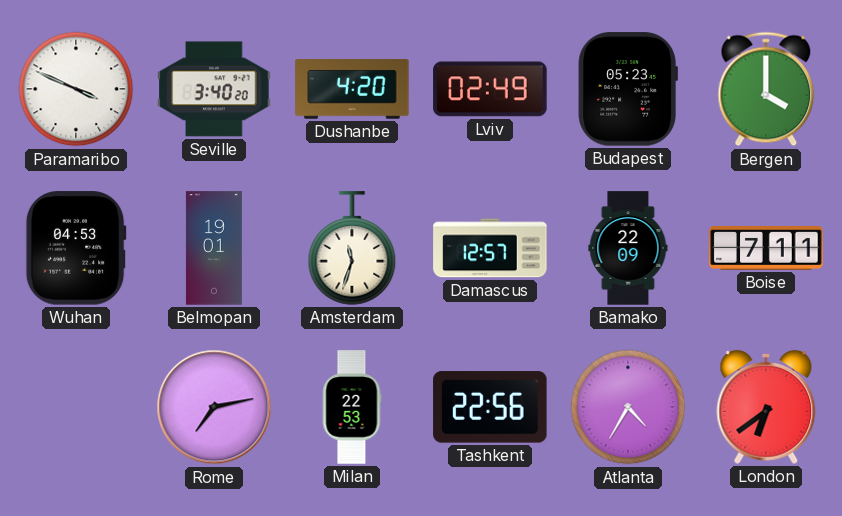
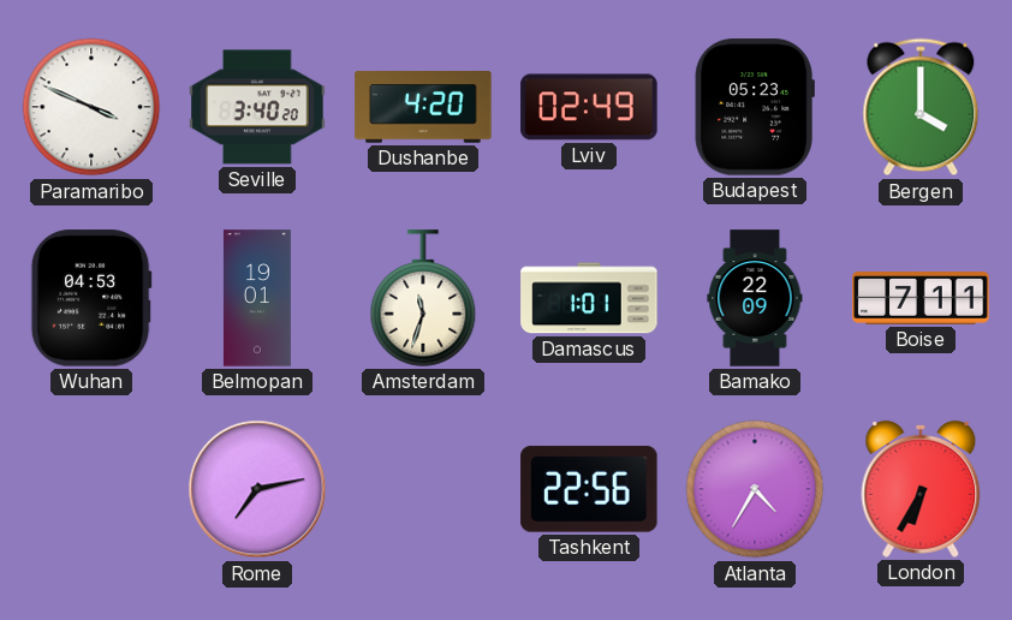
Damascus: 12:57 -> 1:01
Milan: 22:53 -> none
London: 6:39 -> 6:35
